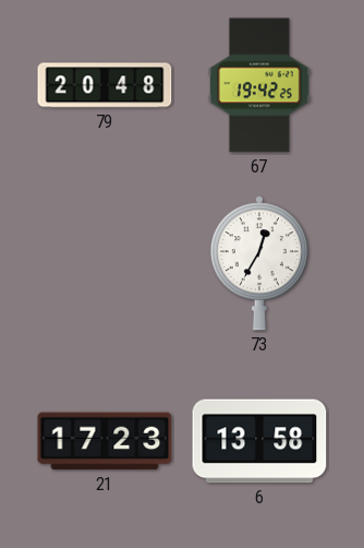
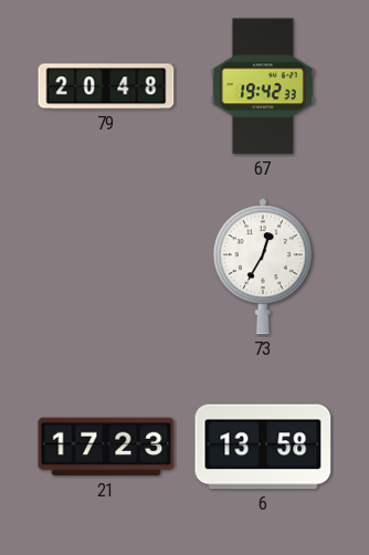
67: 19:42:25 -> 19:42:33
